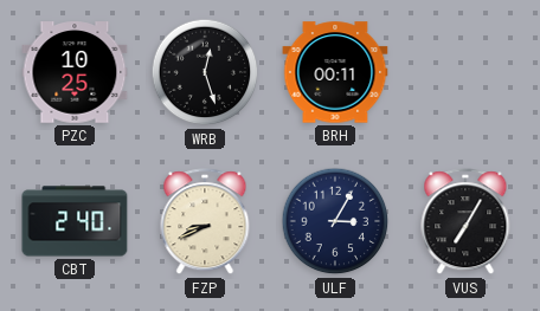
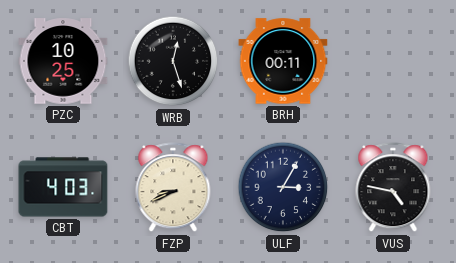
CBT: 2:40 -> 4:03
VUS: 7:05 -> 4:47
